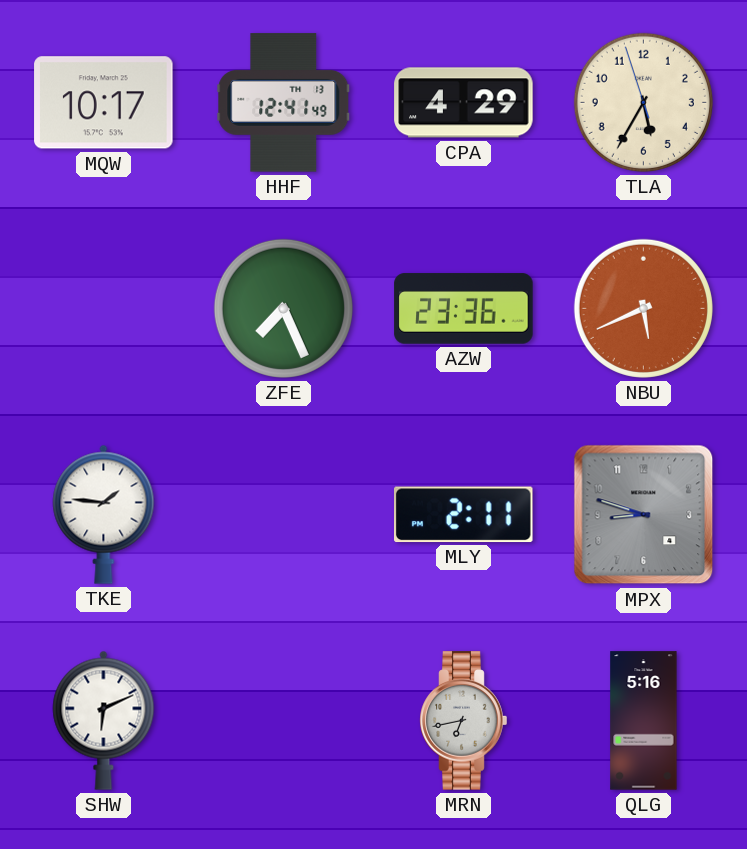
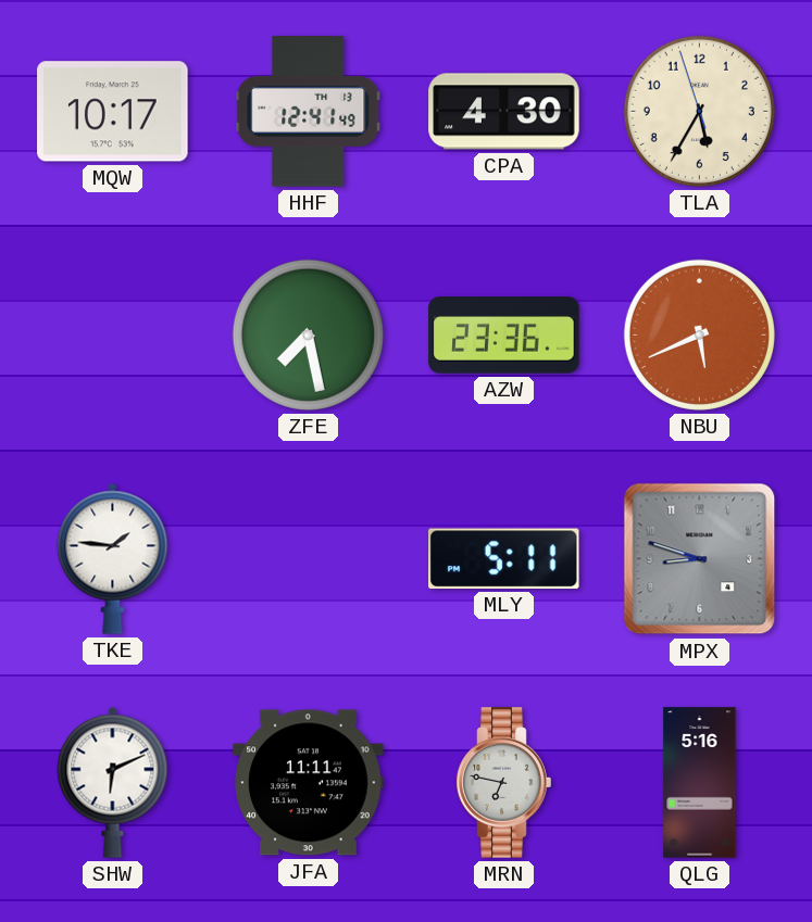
CPA: 4:29 -> 4:30
ZFE: 7:26 -> 7:28
MLY: 2:11 -> 5:11
JFA: none -> 11:11
MRN: 6:43 -> 6:47
